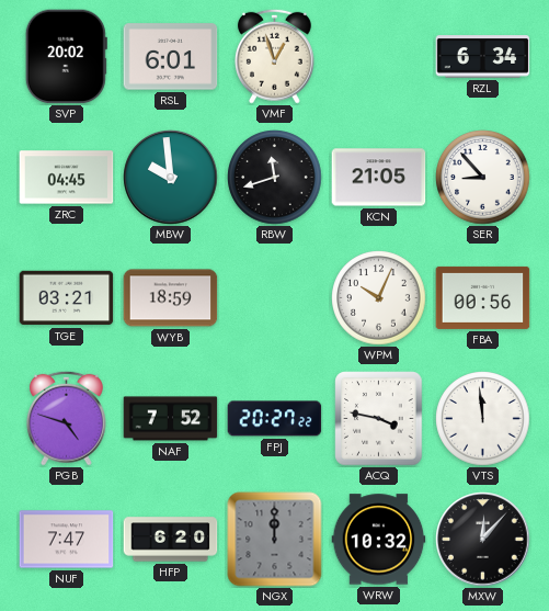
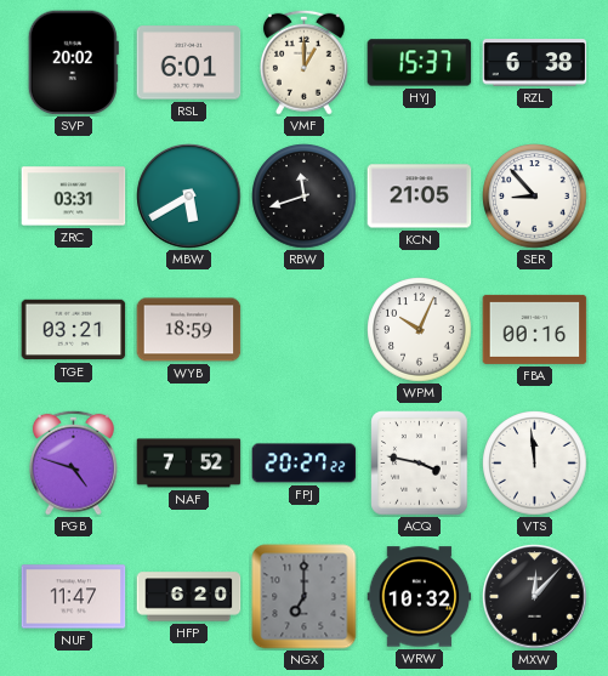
VMF: 12:57 -> 1:00
HYJ: none -> 15:37
RZL: 6:34 -> 6:38
ZRC: 04:45 -> 03:31
MBW: 9:59 -> 5:40
FBA: 00:56 -> 00:16
NUF: 7:47 -> 11:47
NGX: 12:00 -> 7:00
